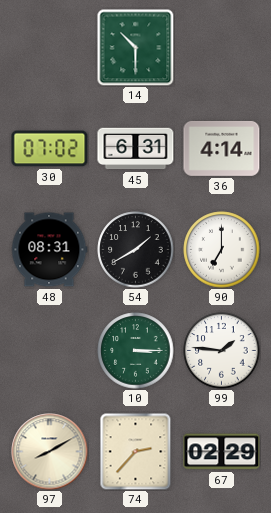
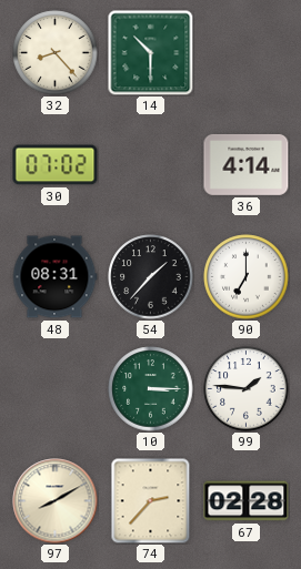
32: none -> 8:23
45: 6:31 -> none
54: 1:40 -> 1:37
67: 02:29 -> 02:28
